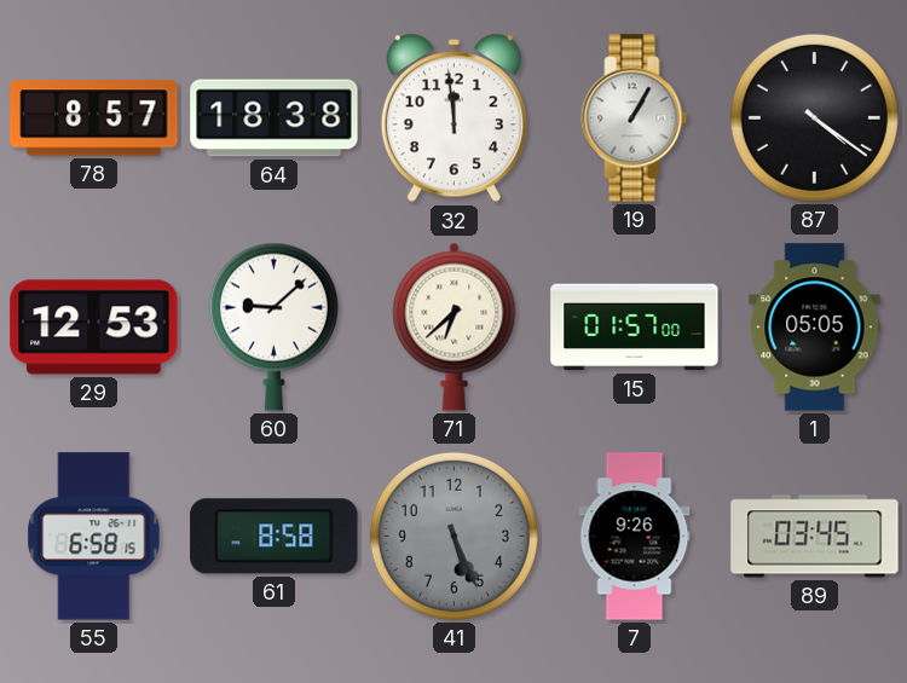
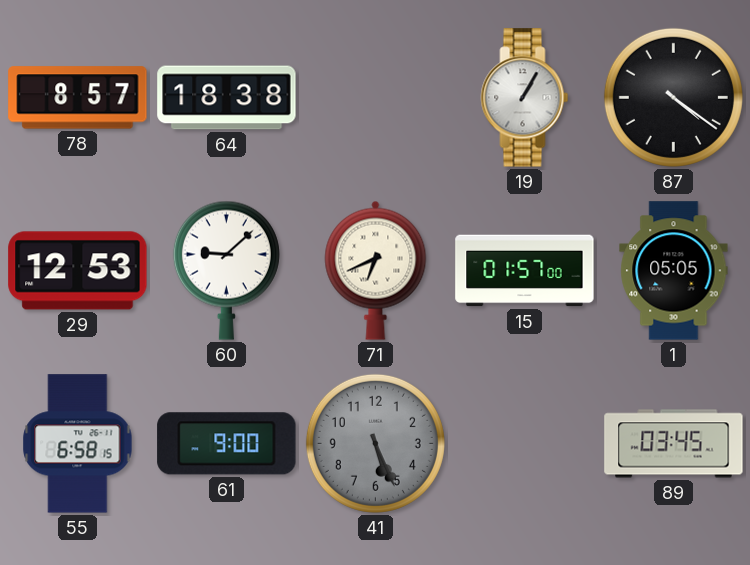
32: 11:59 -> none
71: 6:38 -> 6:41
61: 8:58 -> 9:00
7: 9:26 -> none
